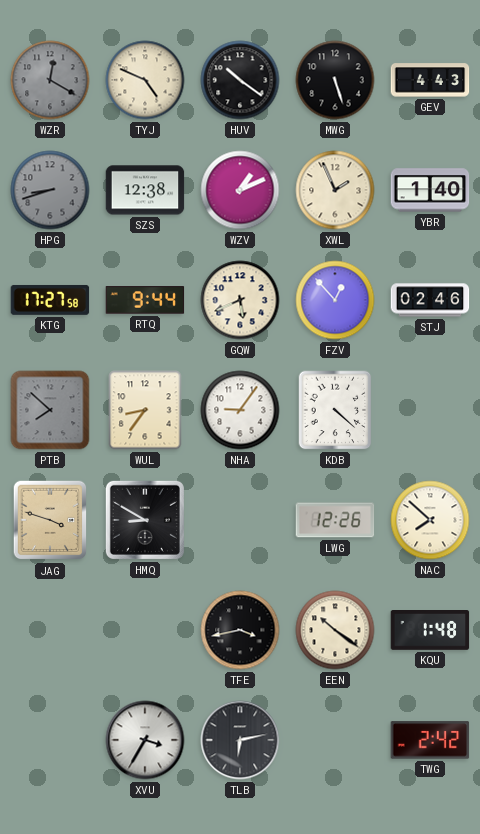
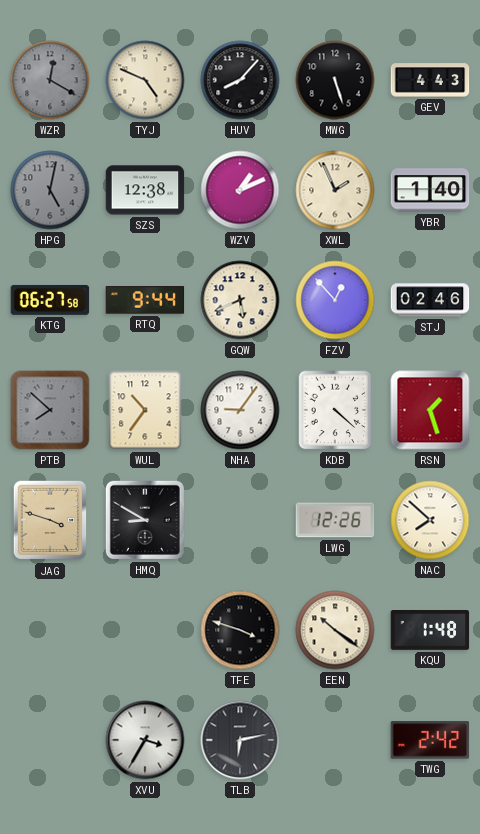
HUV: 10:21 -> 8:07
HPG: 8:42 -> 5:02
KTG: 17:27 -> 06:27
WUL: 8:36 -> 10:36
RSN: none -> 1:27
TFE: 3:43 -> 3:48
